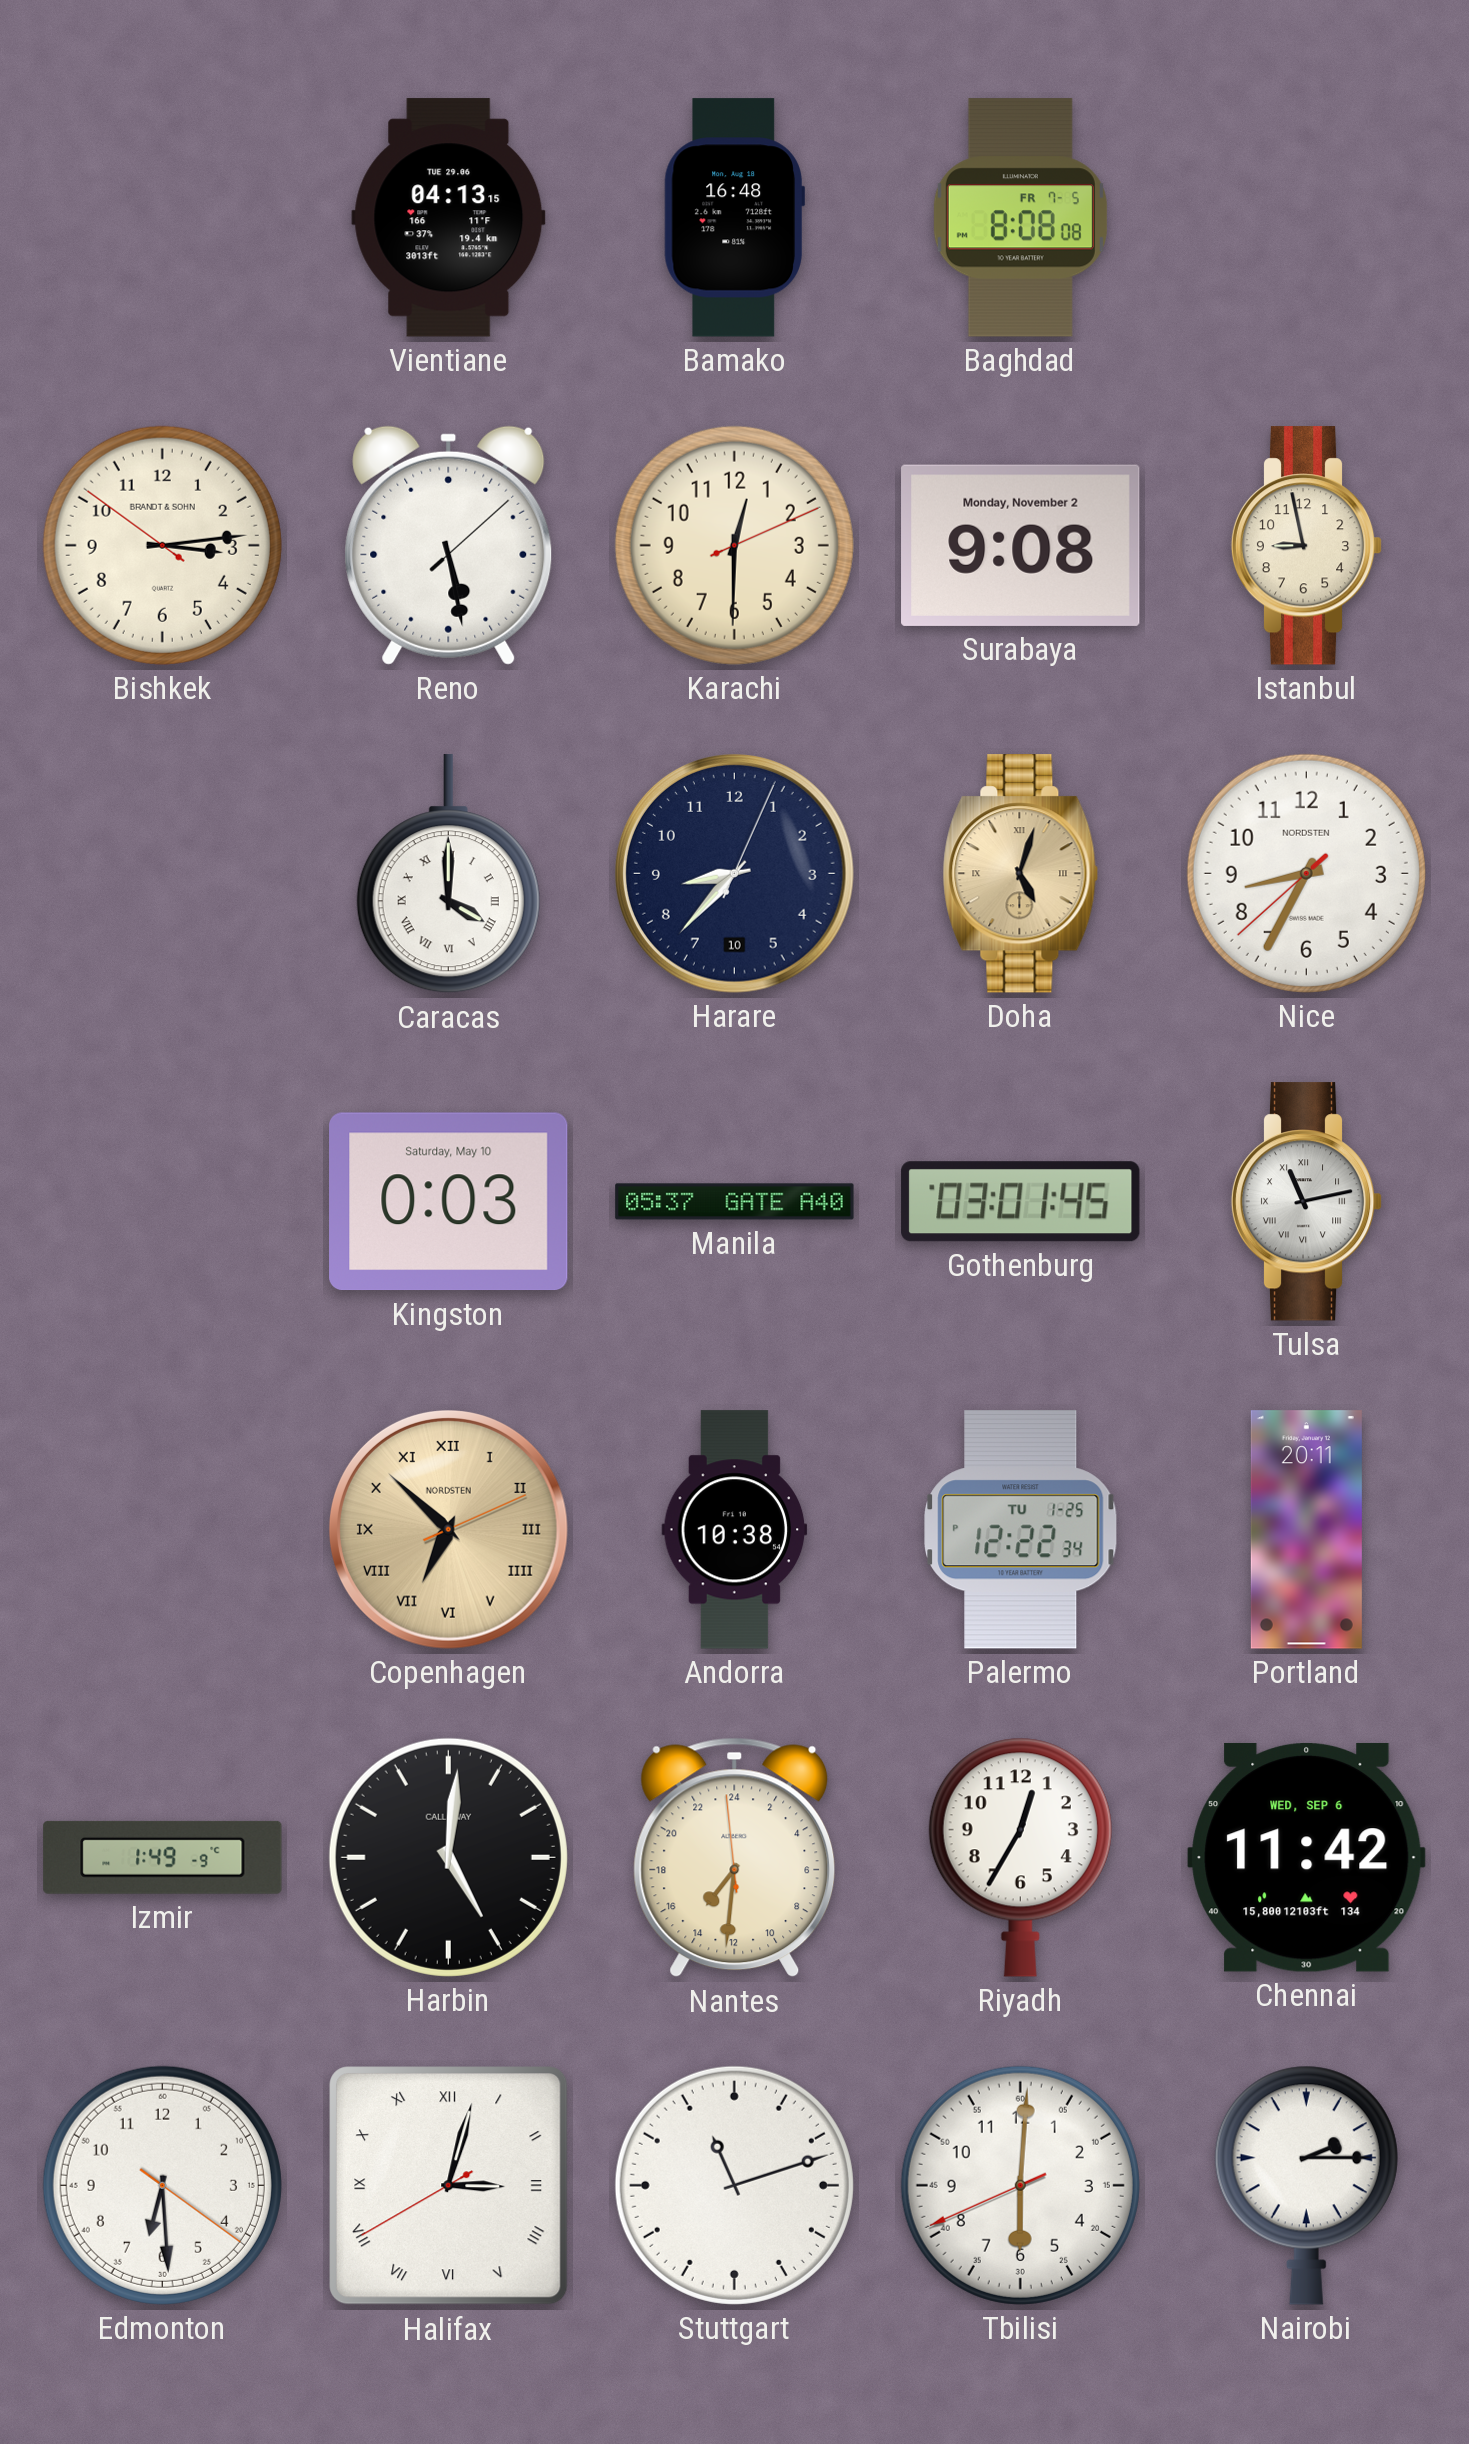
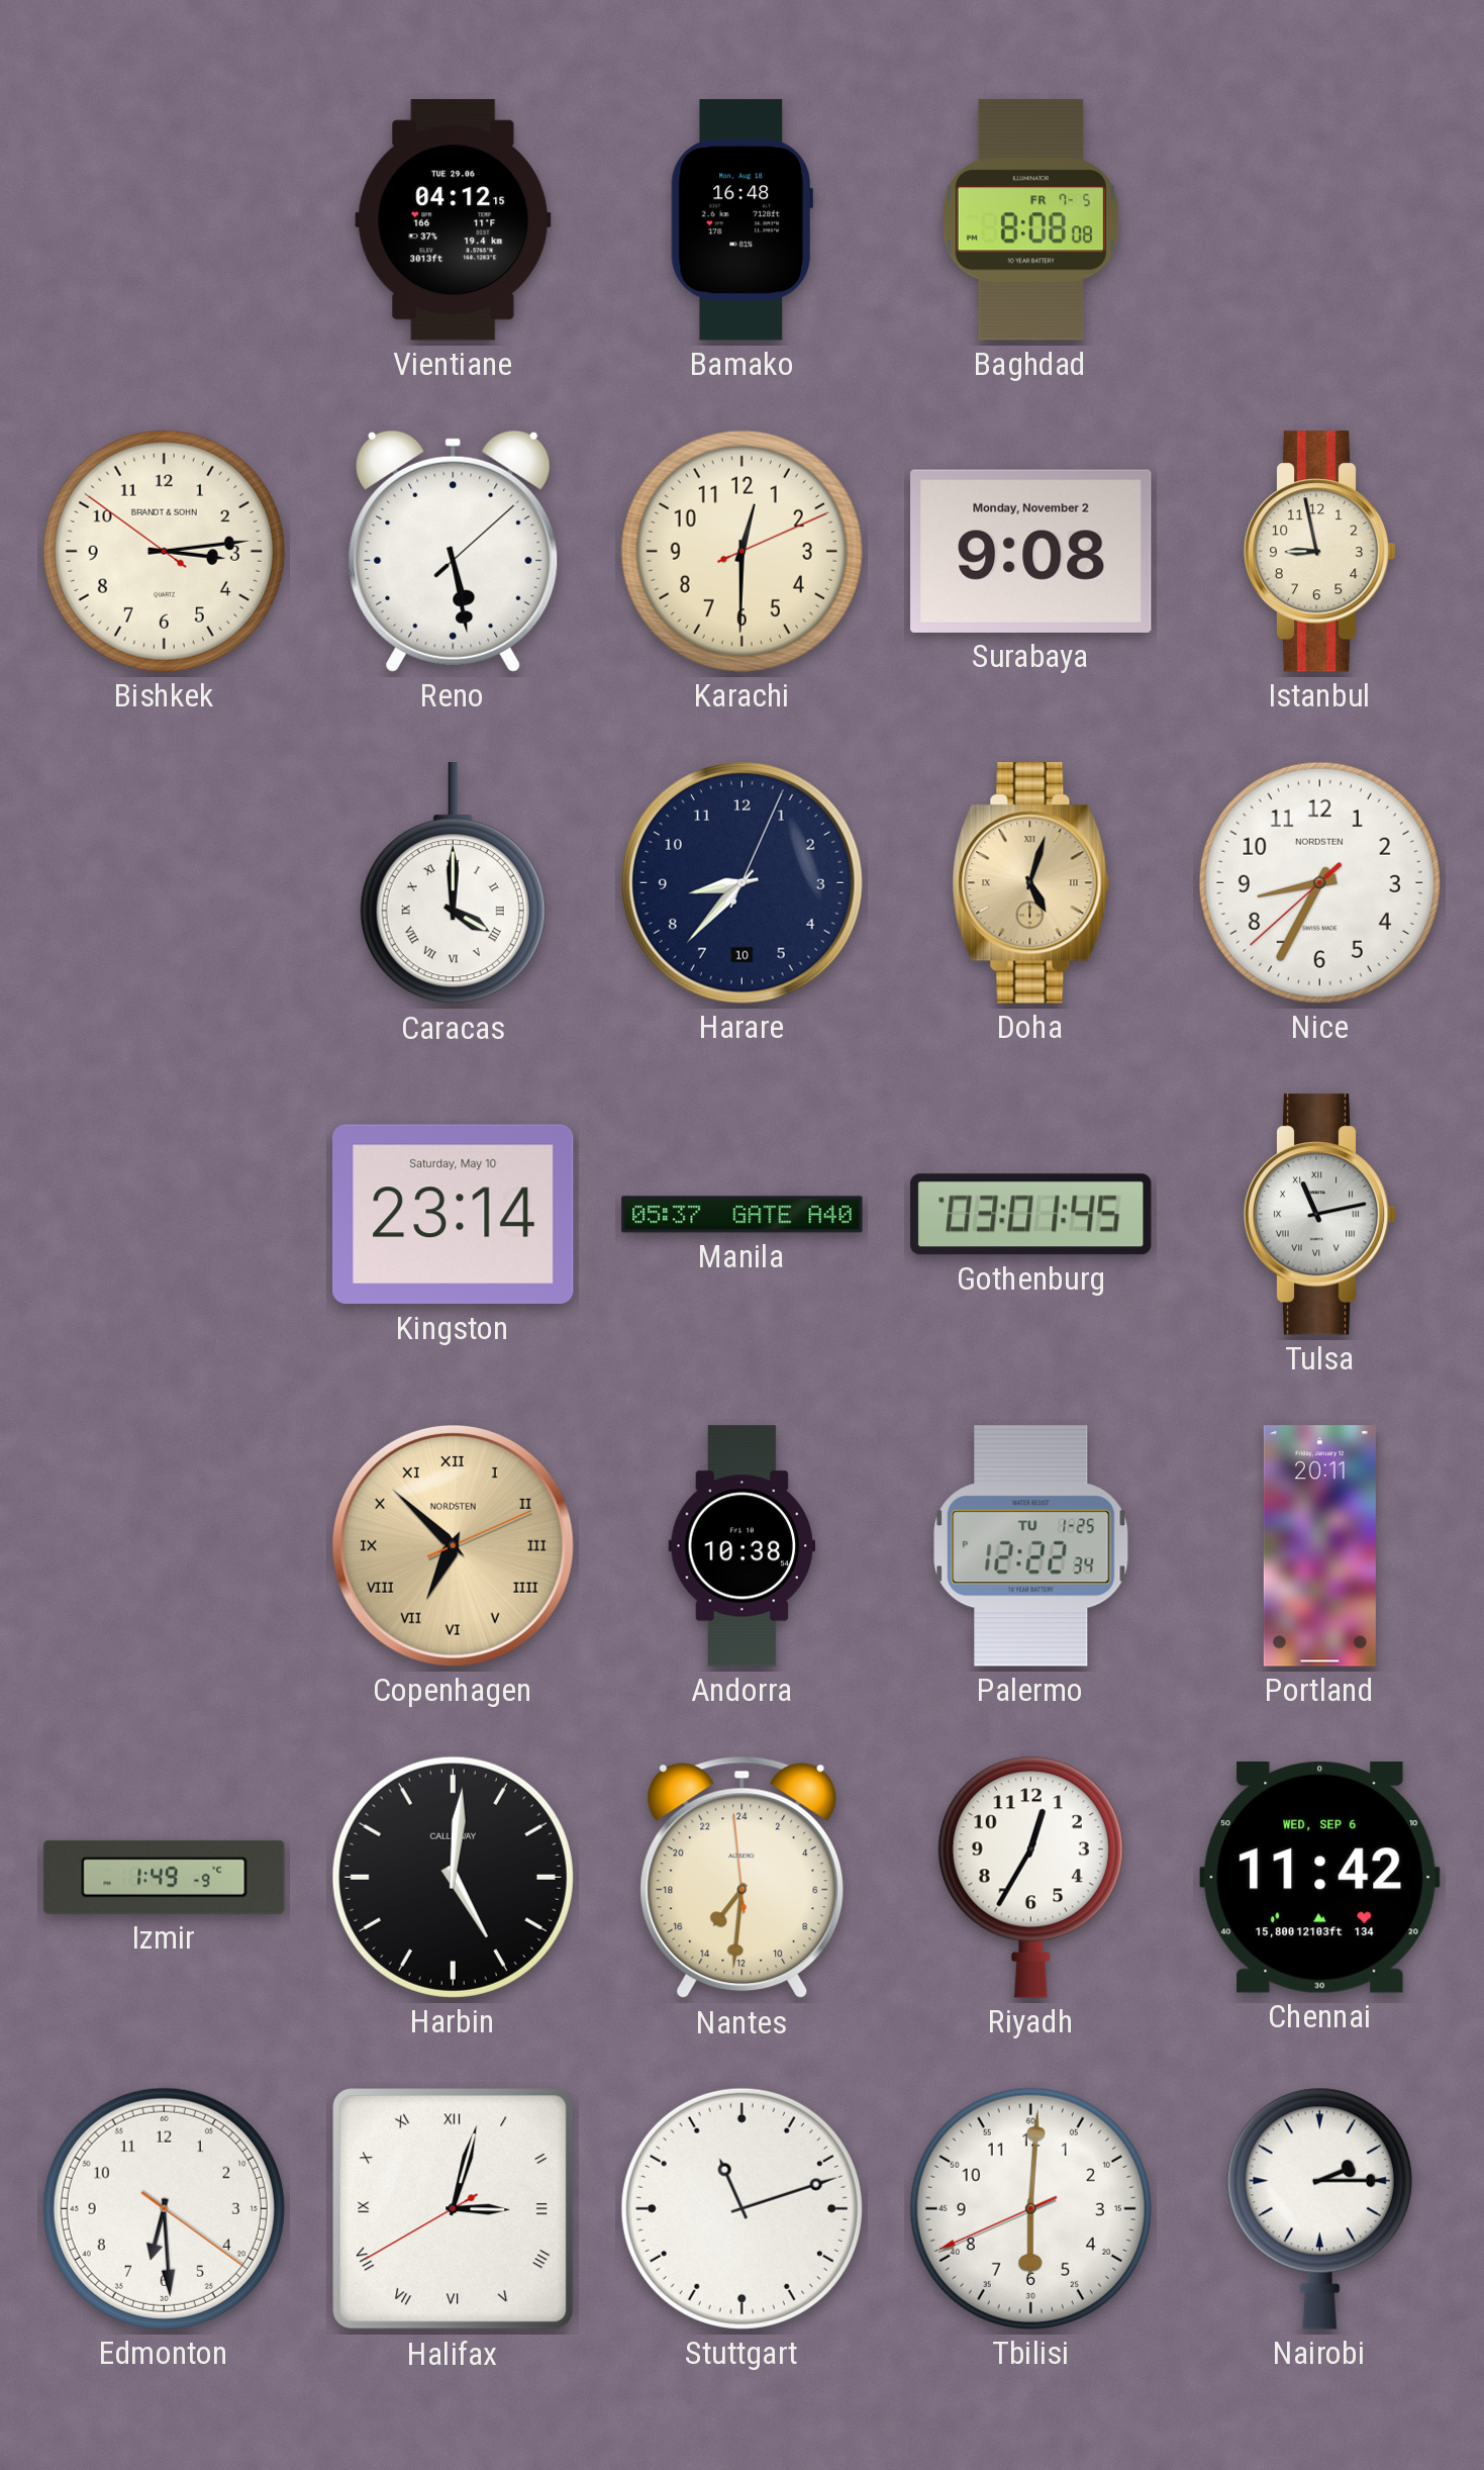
Vientiane: 04:13 -> 04:12
Kingston: 0:03 -> 23:14
